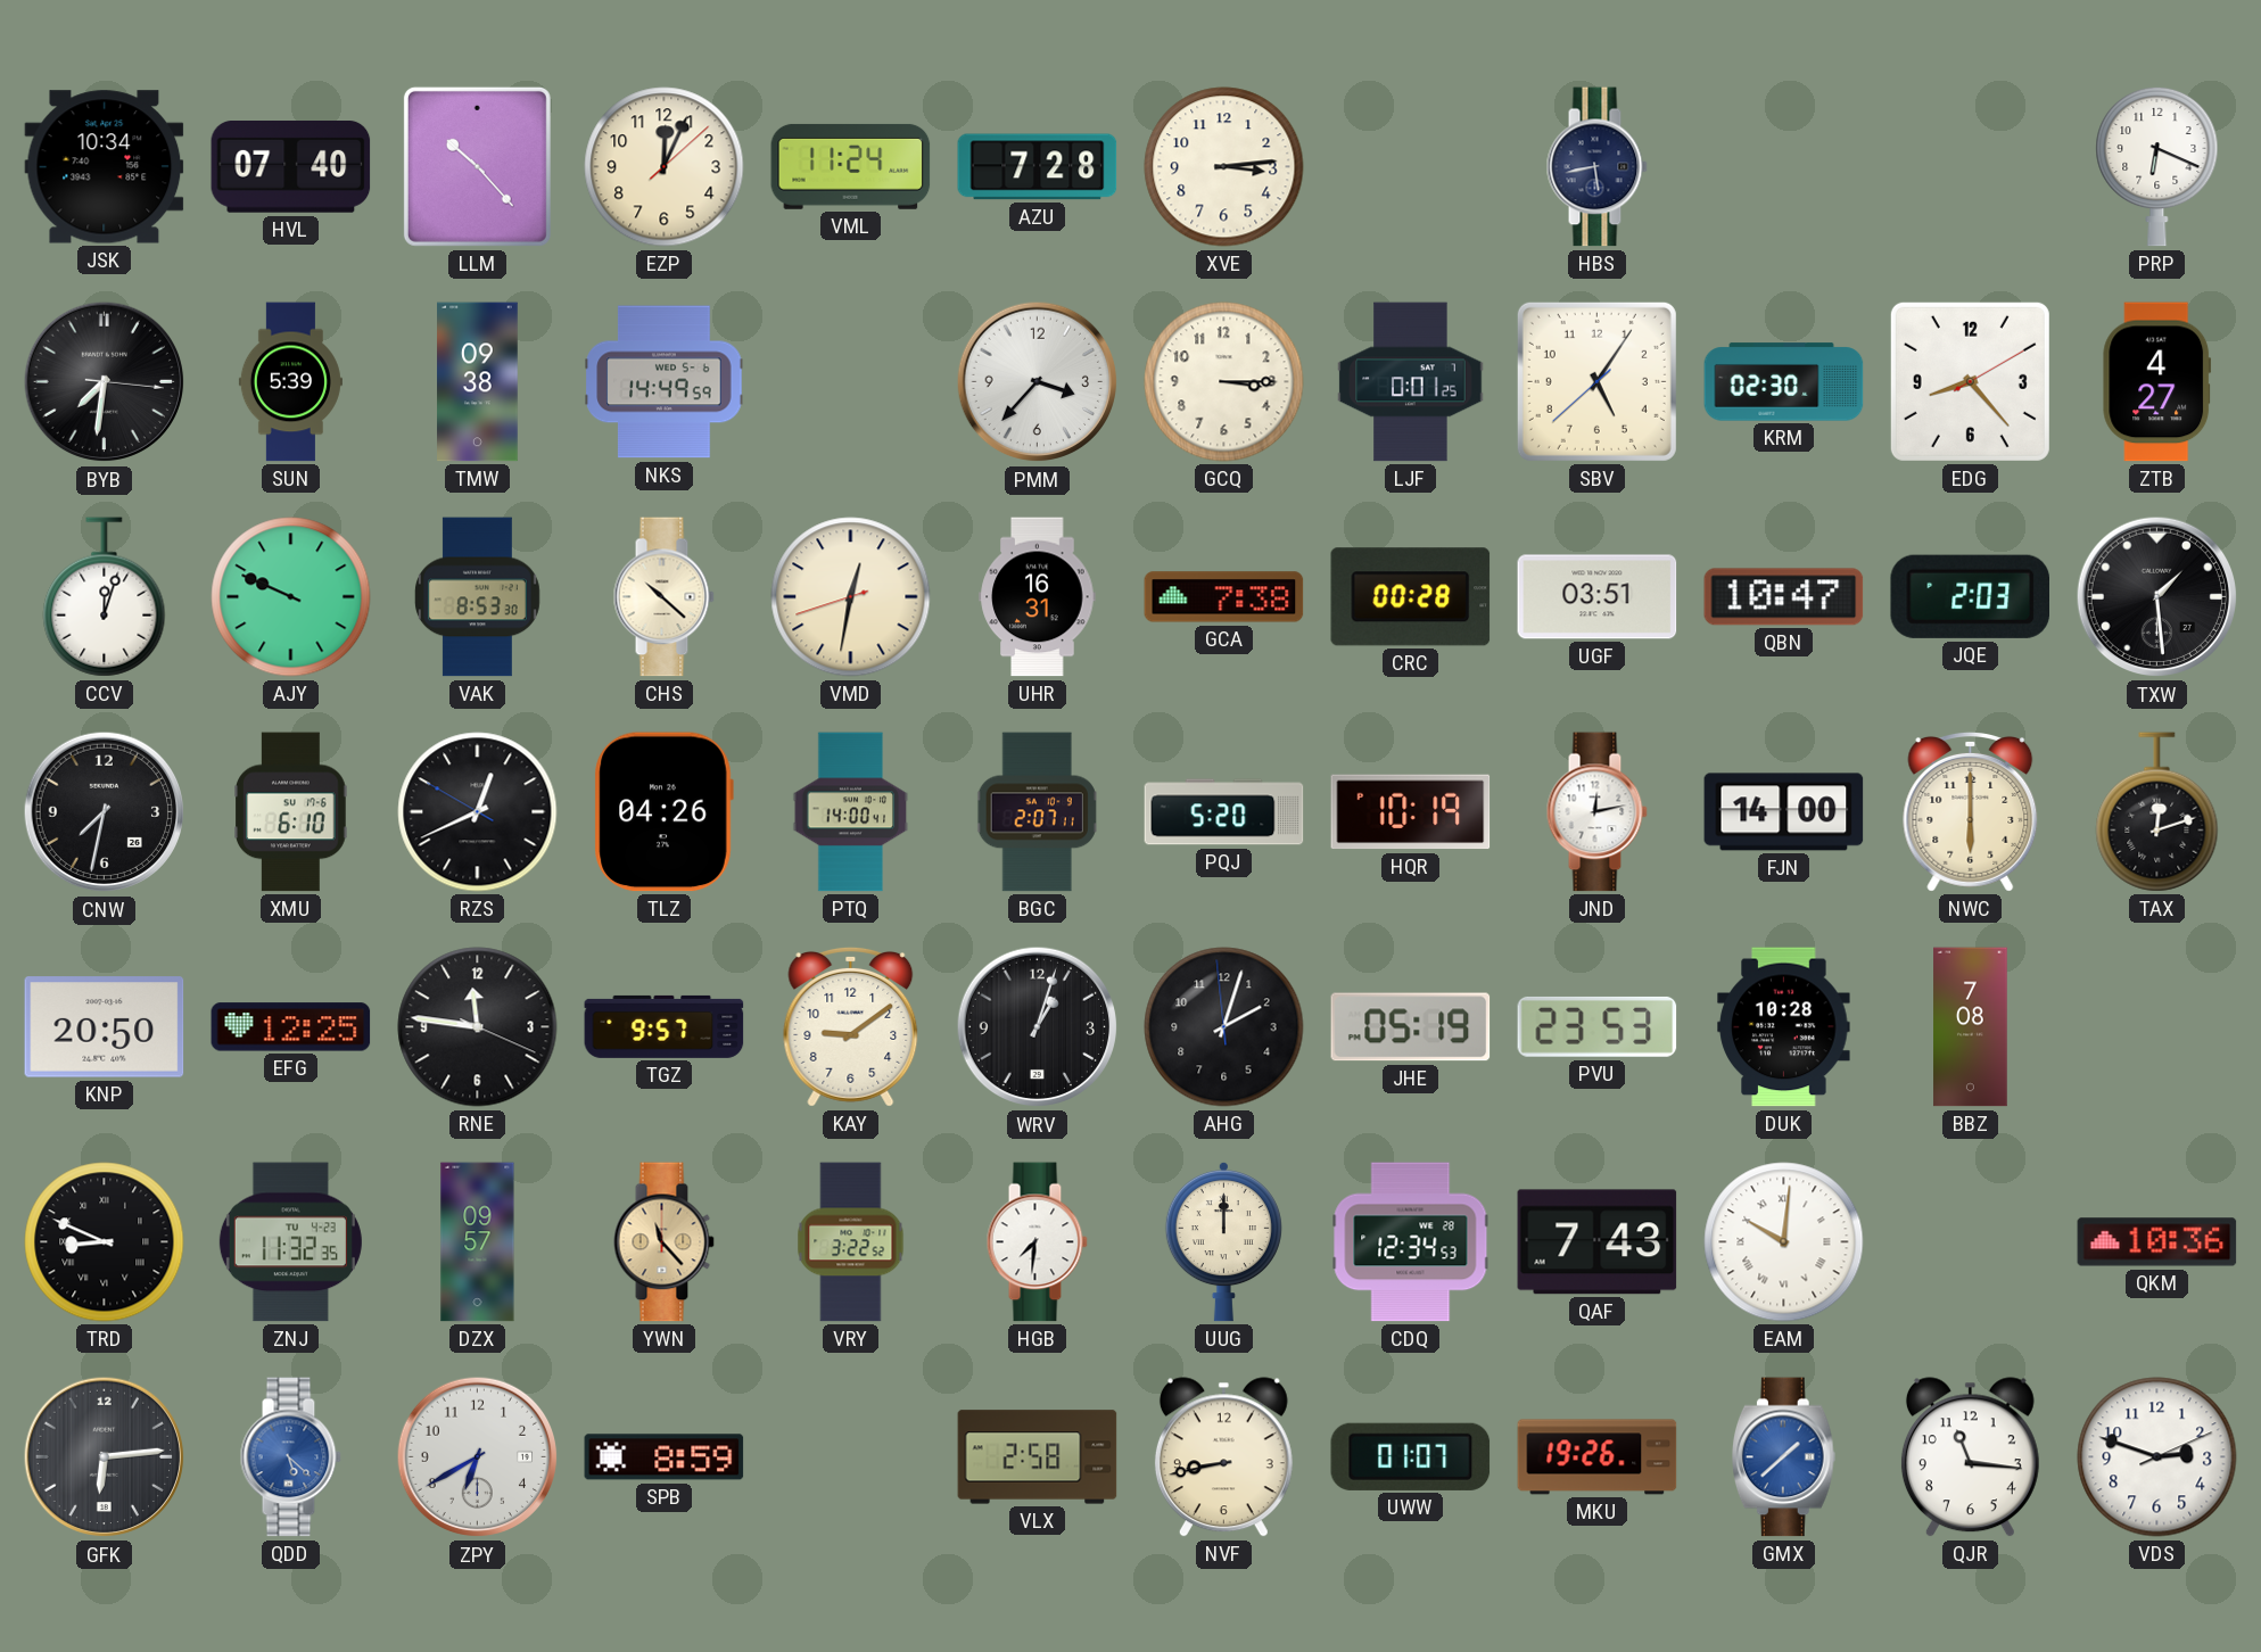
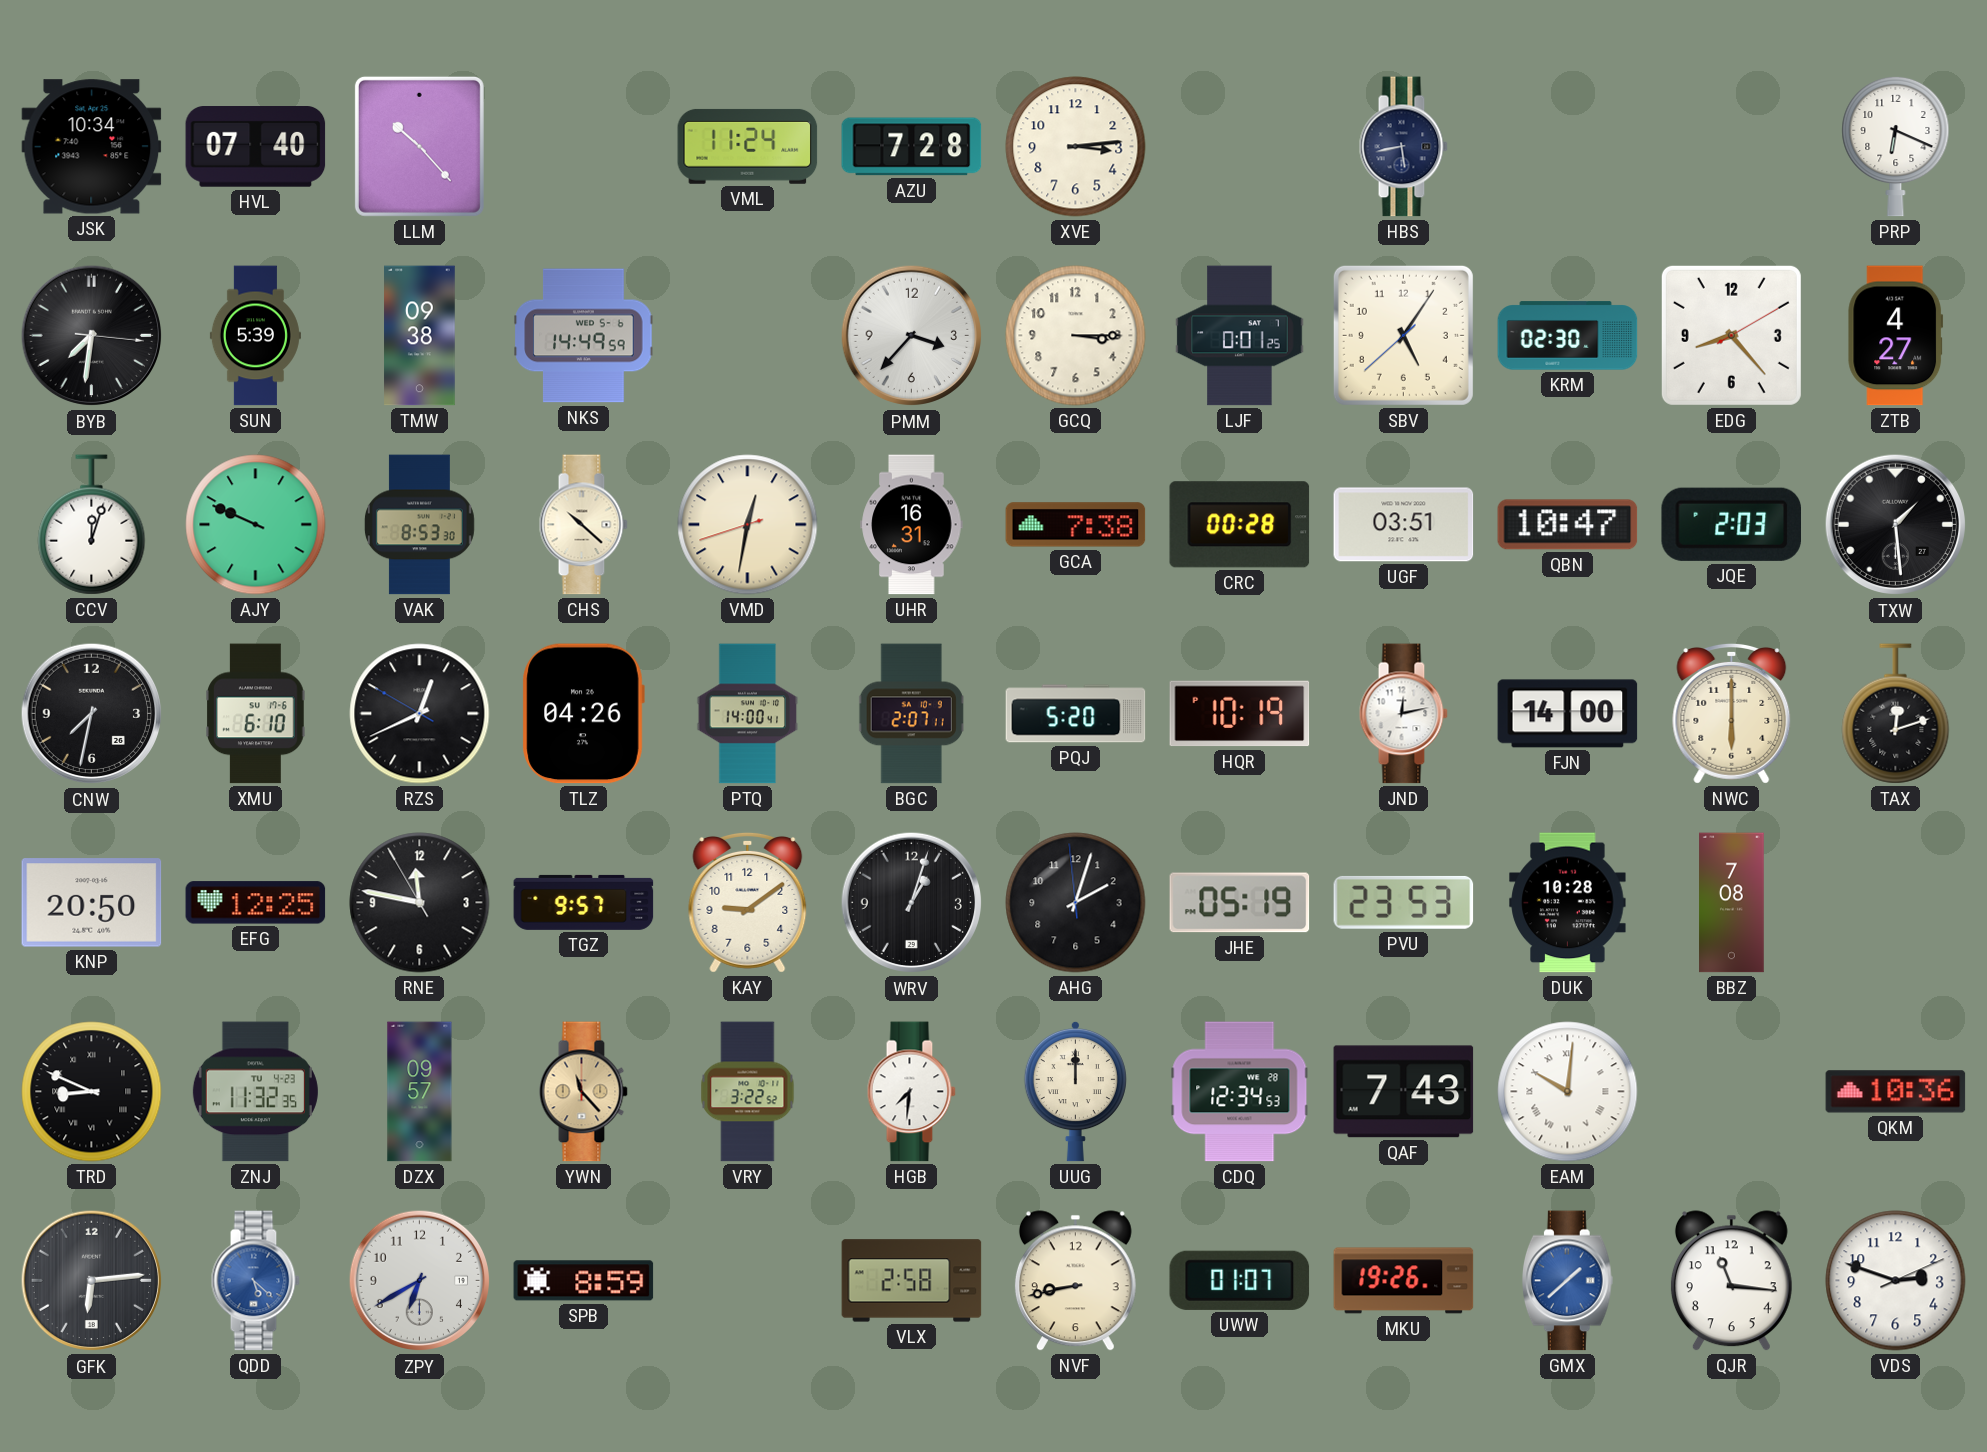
EZP: 12:04 -> none
RNE: 11:46:19 -> 11:46:55
